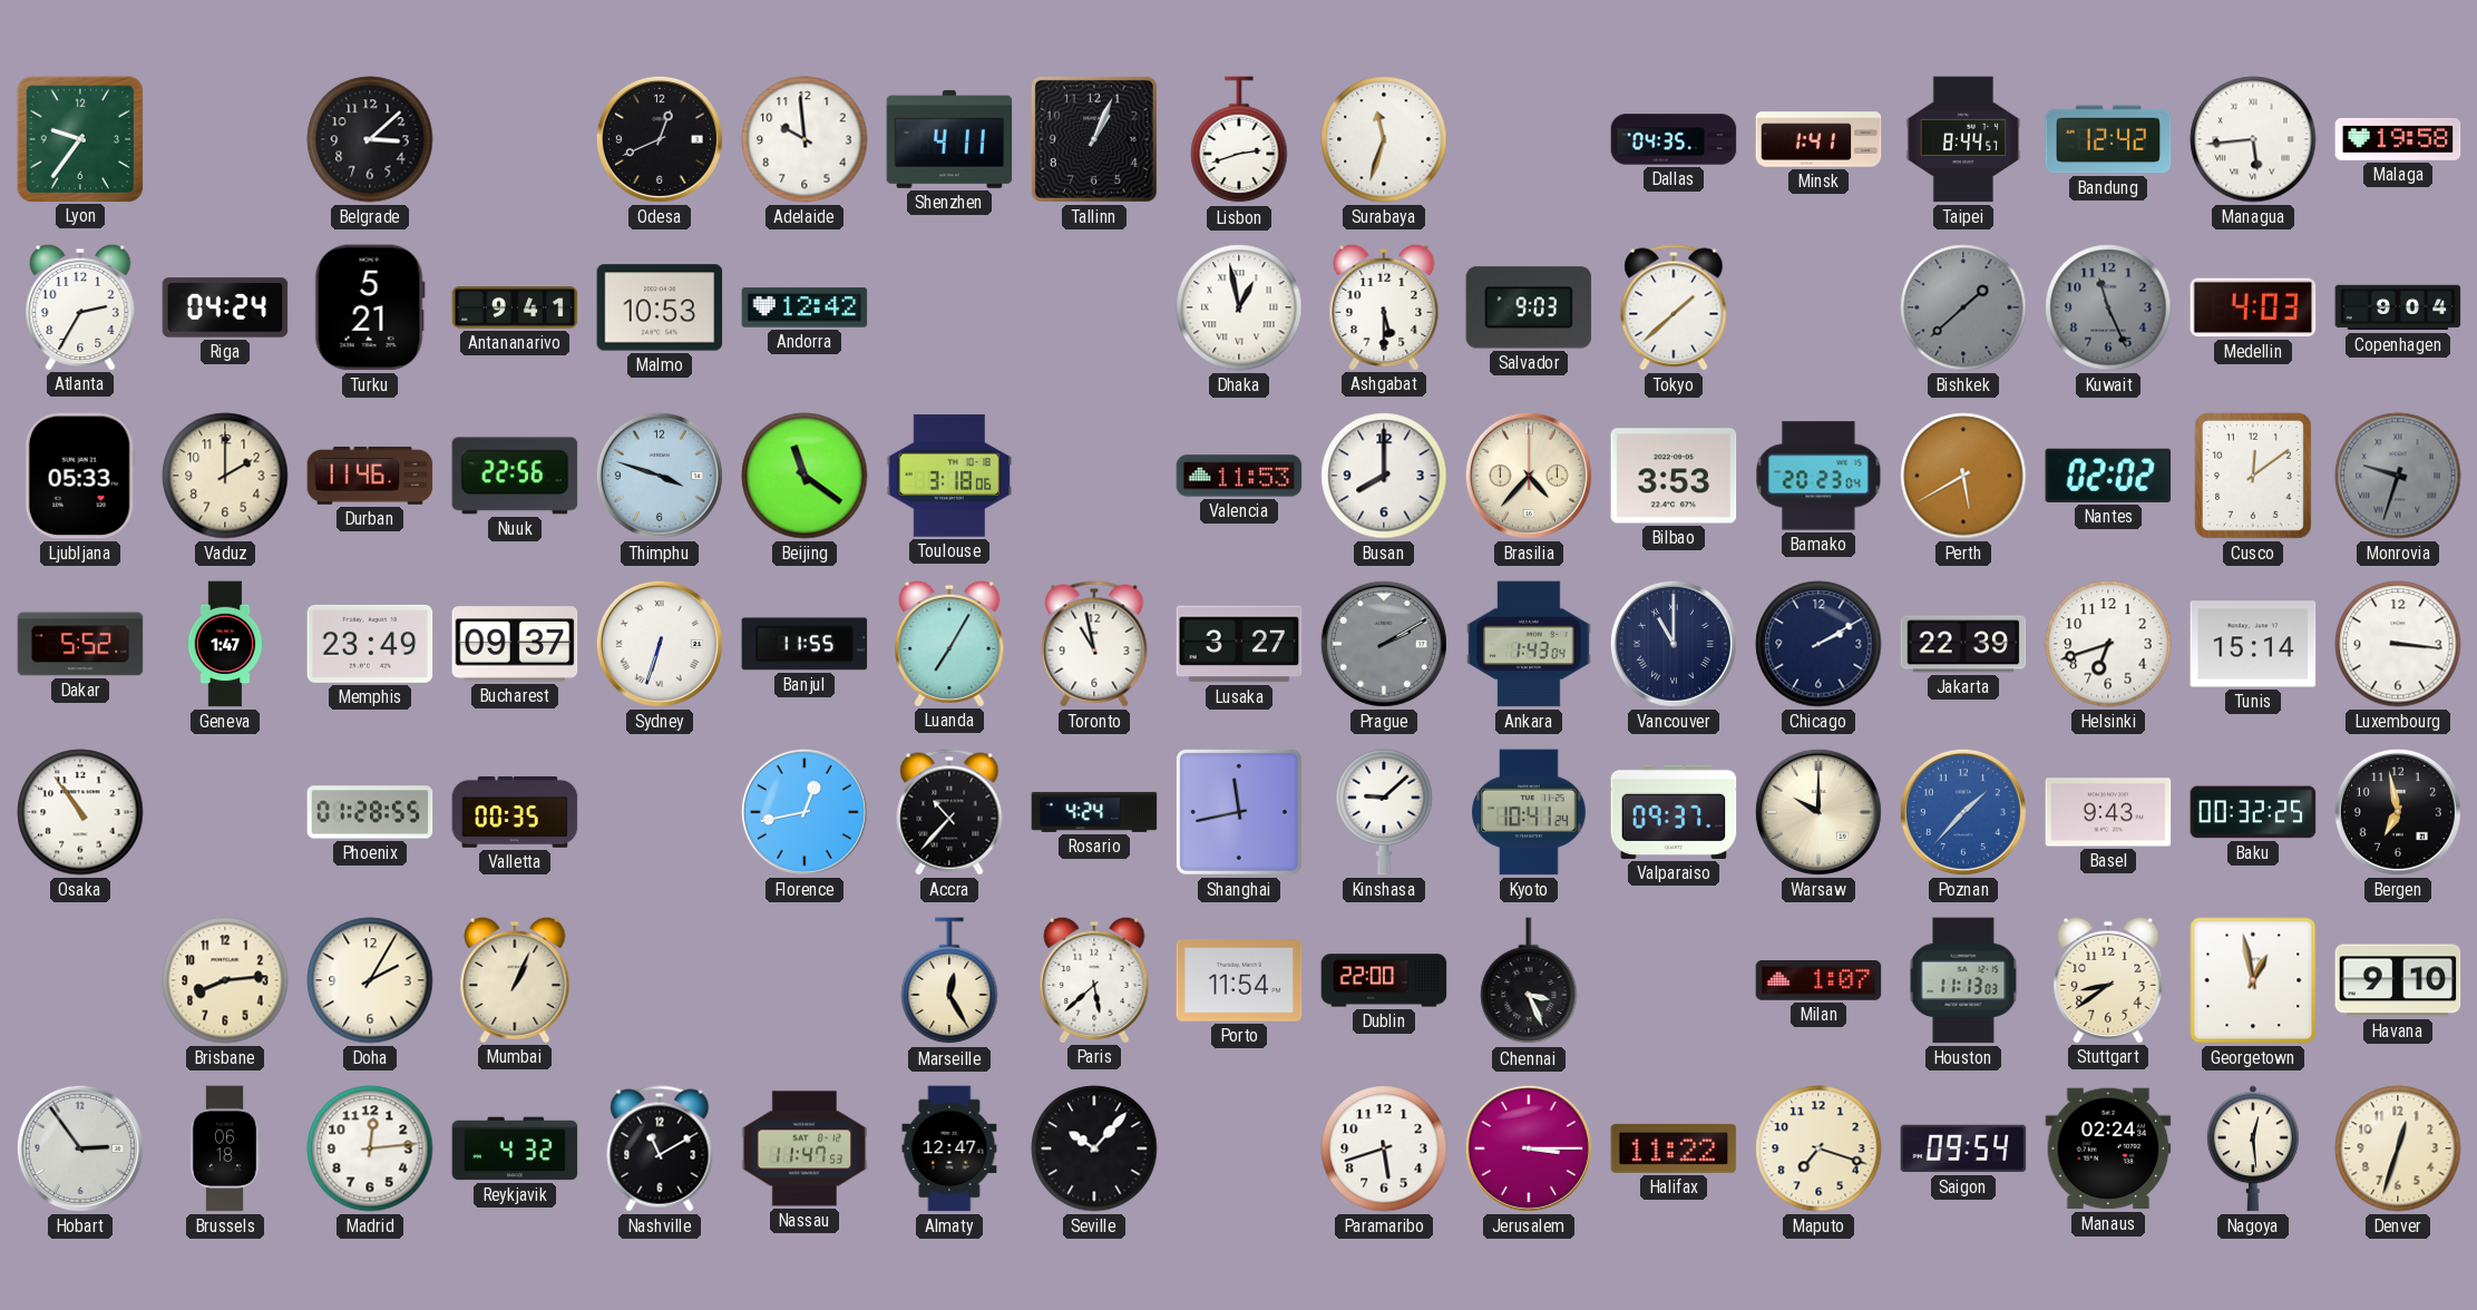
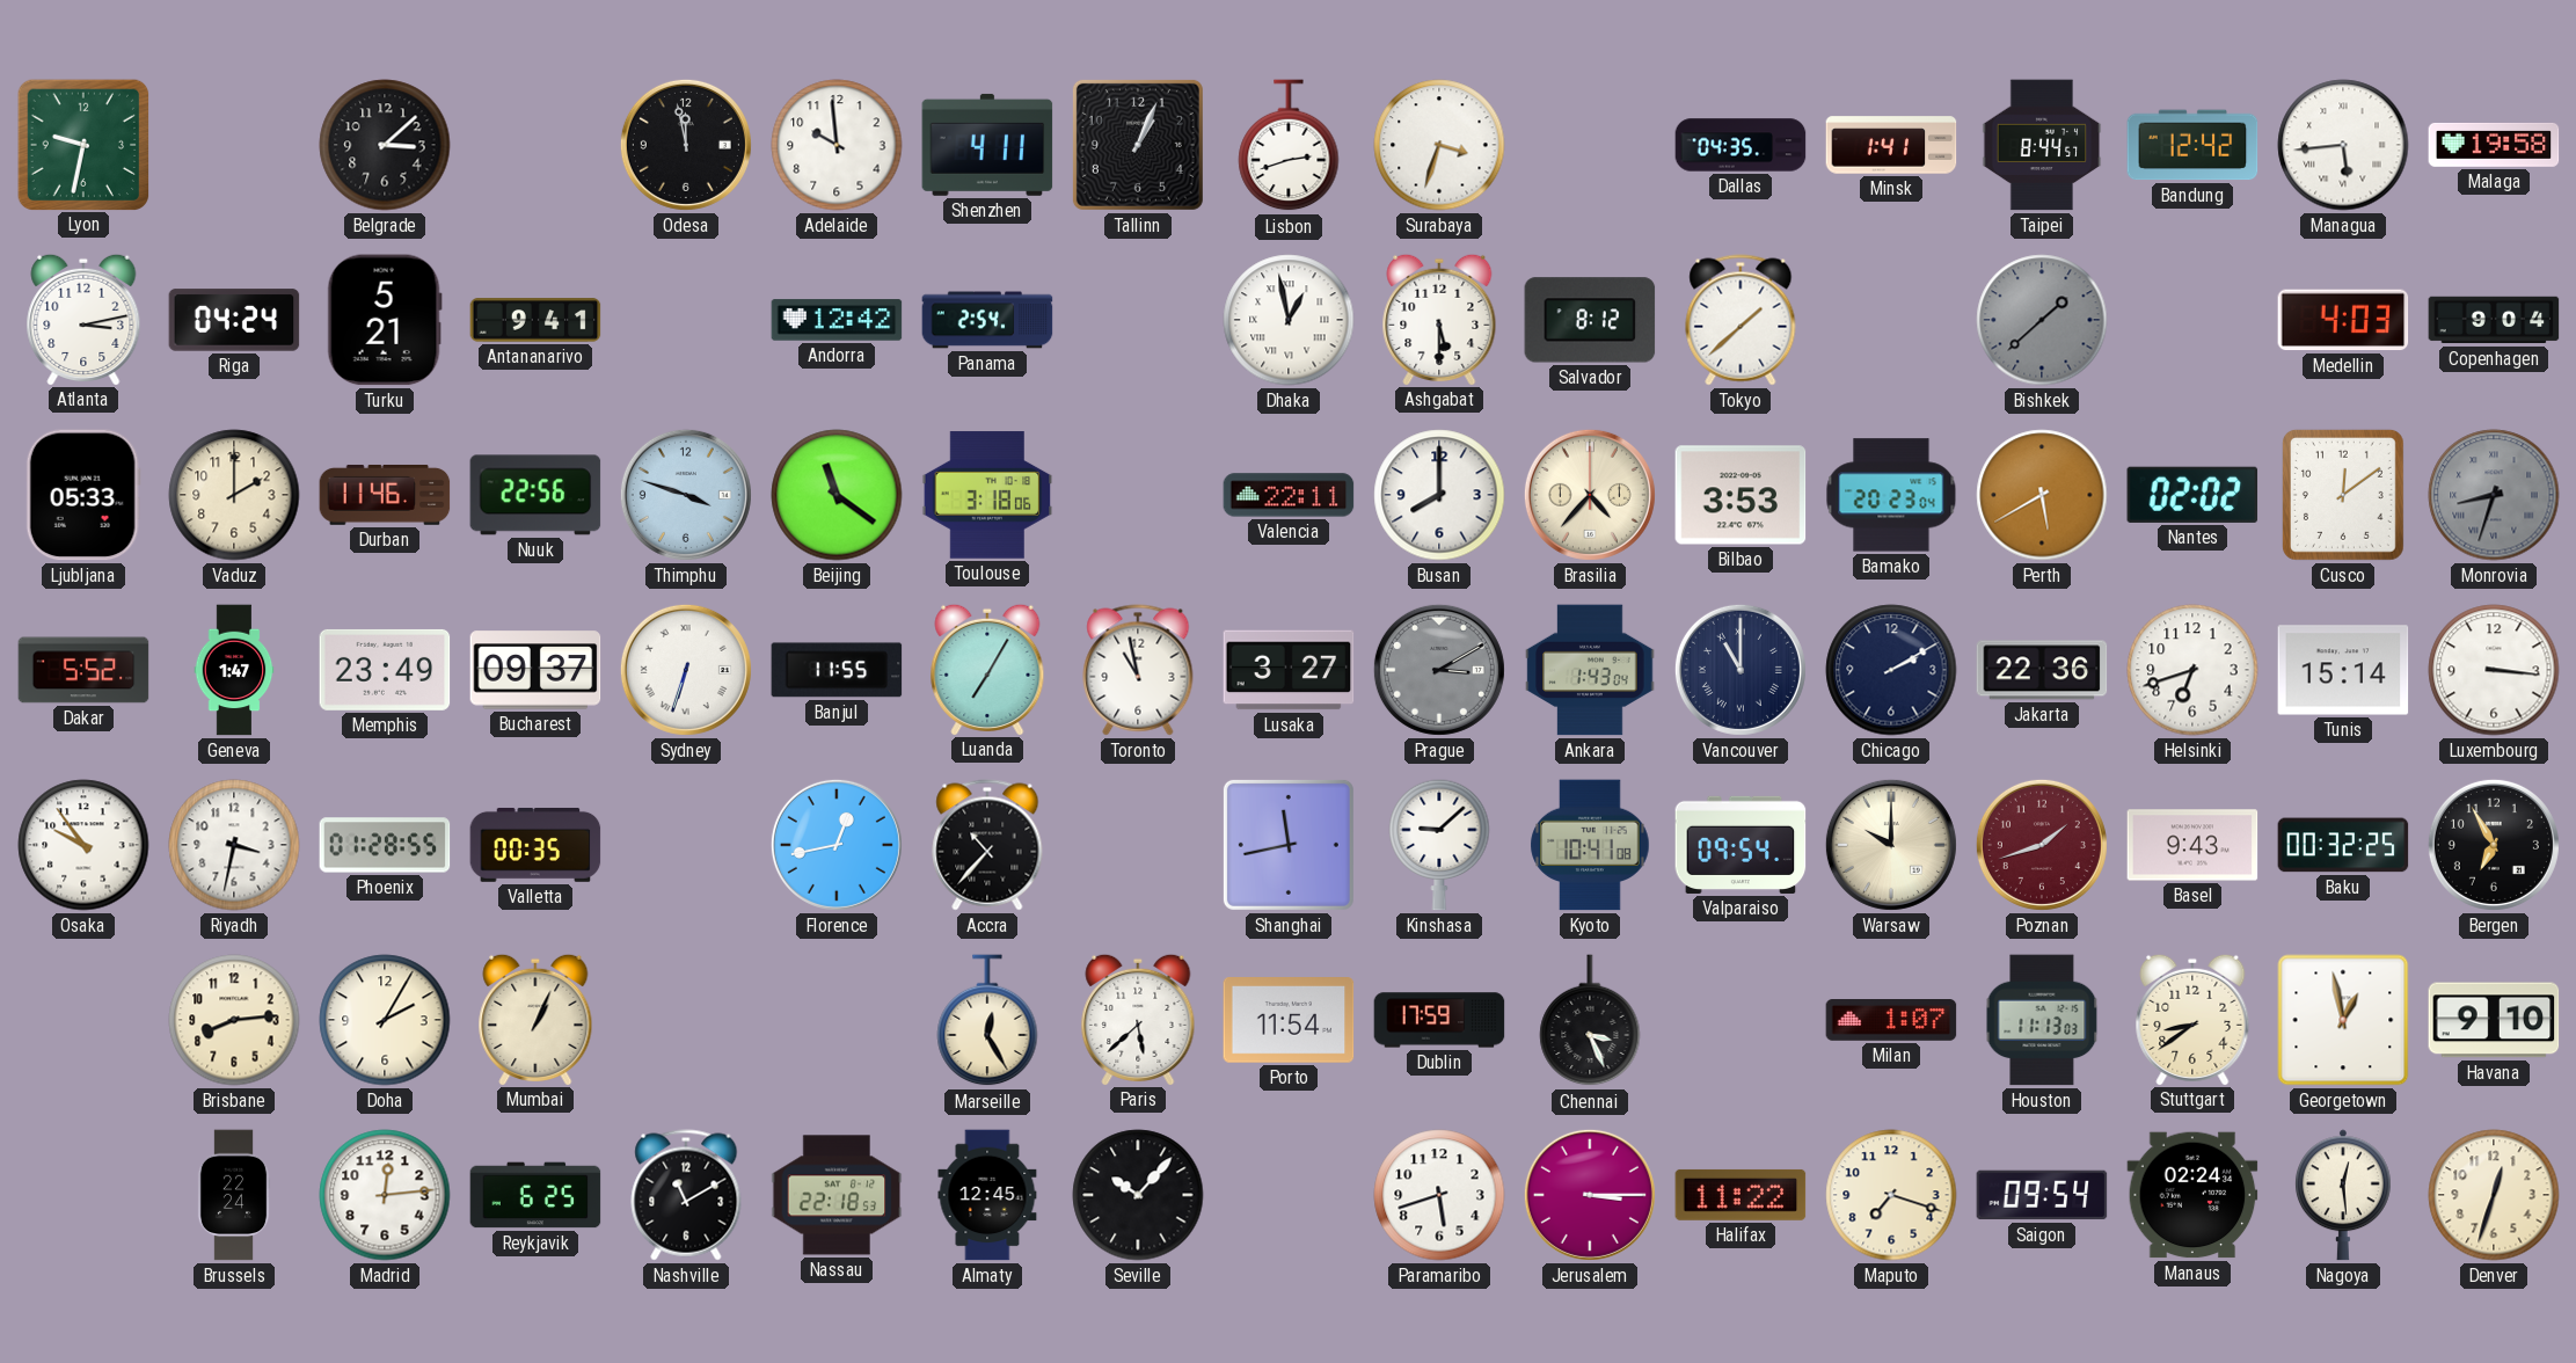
Lyon: 9:36 -> 9:32
Odesa: 12:41 -> 11:58
Surabaya: 11:33 -> 3:33
Atlanta: 2:35 -> 3:13
Malmo: 10:53 -> none
Panama: none -> 2:54
Salvador: 9:03 -> 8:12
Kuwait: 11:26 -> none
Valencia: 11:53 -> 22:11
Monrovia: 9:33 -> 8:33
Prague: 2:10 -> 3:10
Jakarta: 22:39 -> 22:36
Osaka: 10:54 -> 9:54
Riyadh: none -> 3:32
Rosario: 4:24 -> none
Kyoto: 10:41:24 -> 10:41:08
Valparaiso: 09:37 -> 09:54
Poznan: 1:37 -> 1:42
Poznan dial: blue -> burgundy
Bergen: 6:58 -> 6:55
Dublin: 22:00 -> 17:59
Hobart: 2:54 -> none
Brussels: 06:18 -> 22:24
Reykjavik: 4:32 -> 6:25
Nassau: 11:47 -> 22:18
Almaty: 12:47 -> 12:45
